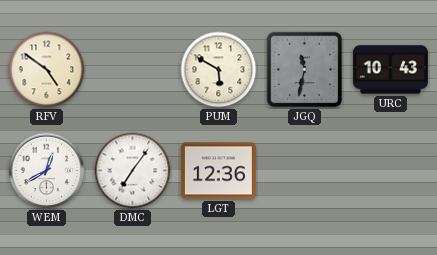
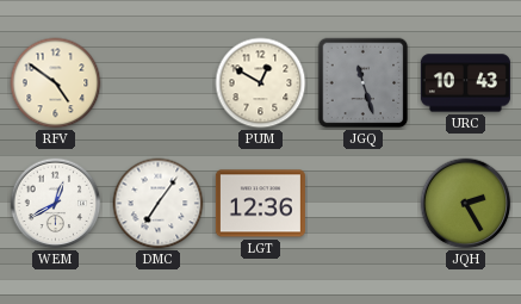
PUM: 5:50 -> 12:50
JGQ: 11:32 -> 11:27
JQH: none -> 2:25
